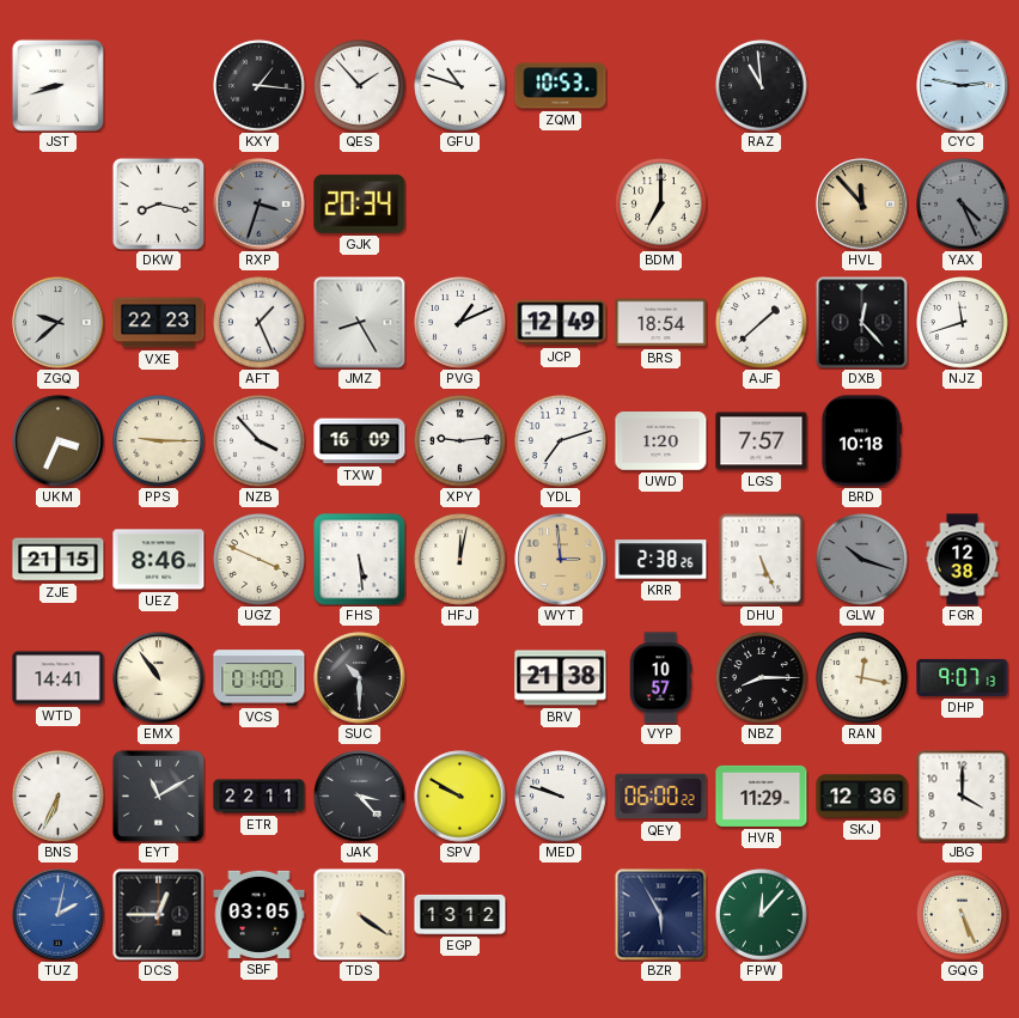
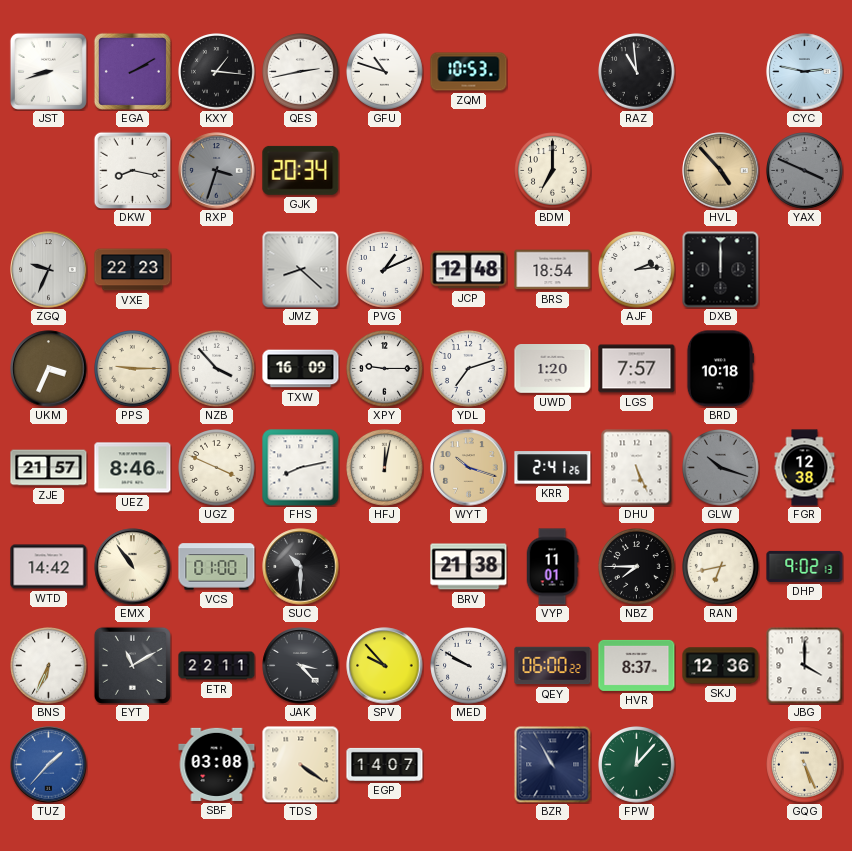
EGA: none -> 2:10
QES: 1:53 -> 2:43
HVL: 11:53 -> 4:53
YAX: 4:26 -> 3:49
ZGQ: 9:38 -> 9:34
AFT: 1:26 -> none
JMZ: 8:25 -> 8:22
JCP: 12:49 -> 12:48
AJF: 1:38 -> 2:14
DXB: 12:23 -> 12:00
NJZ: 11:42 -> none
XPY: 9:14 -> 9:15
ZJE: 21:15 -> 21:57
FHS: 5:29 -> 8:13
WYT: 2:59 -> 10:18
KRR: 2:38 -> 2:41
WTD: 14:41 -> 14:42
VYP: 10:57 -> 11:01
NBZ: 8:15 -> 7:45
RAN: 12:17 -> 6:43
DHP: 9:07 -> 9:02
SPV: 9:50 -> 9:53
MED: 9:48 -> 9:50
HVR: 11:29 -> 8:37
TUZ: 2:02 -> 1:37
DCS: 12:45 -> none
SBF: 03:05 -> 03:08
EGP: 13:12 -> 14:07
BZR: 5:55 -> 10:55
